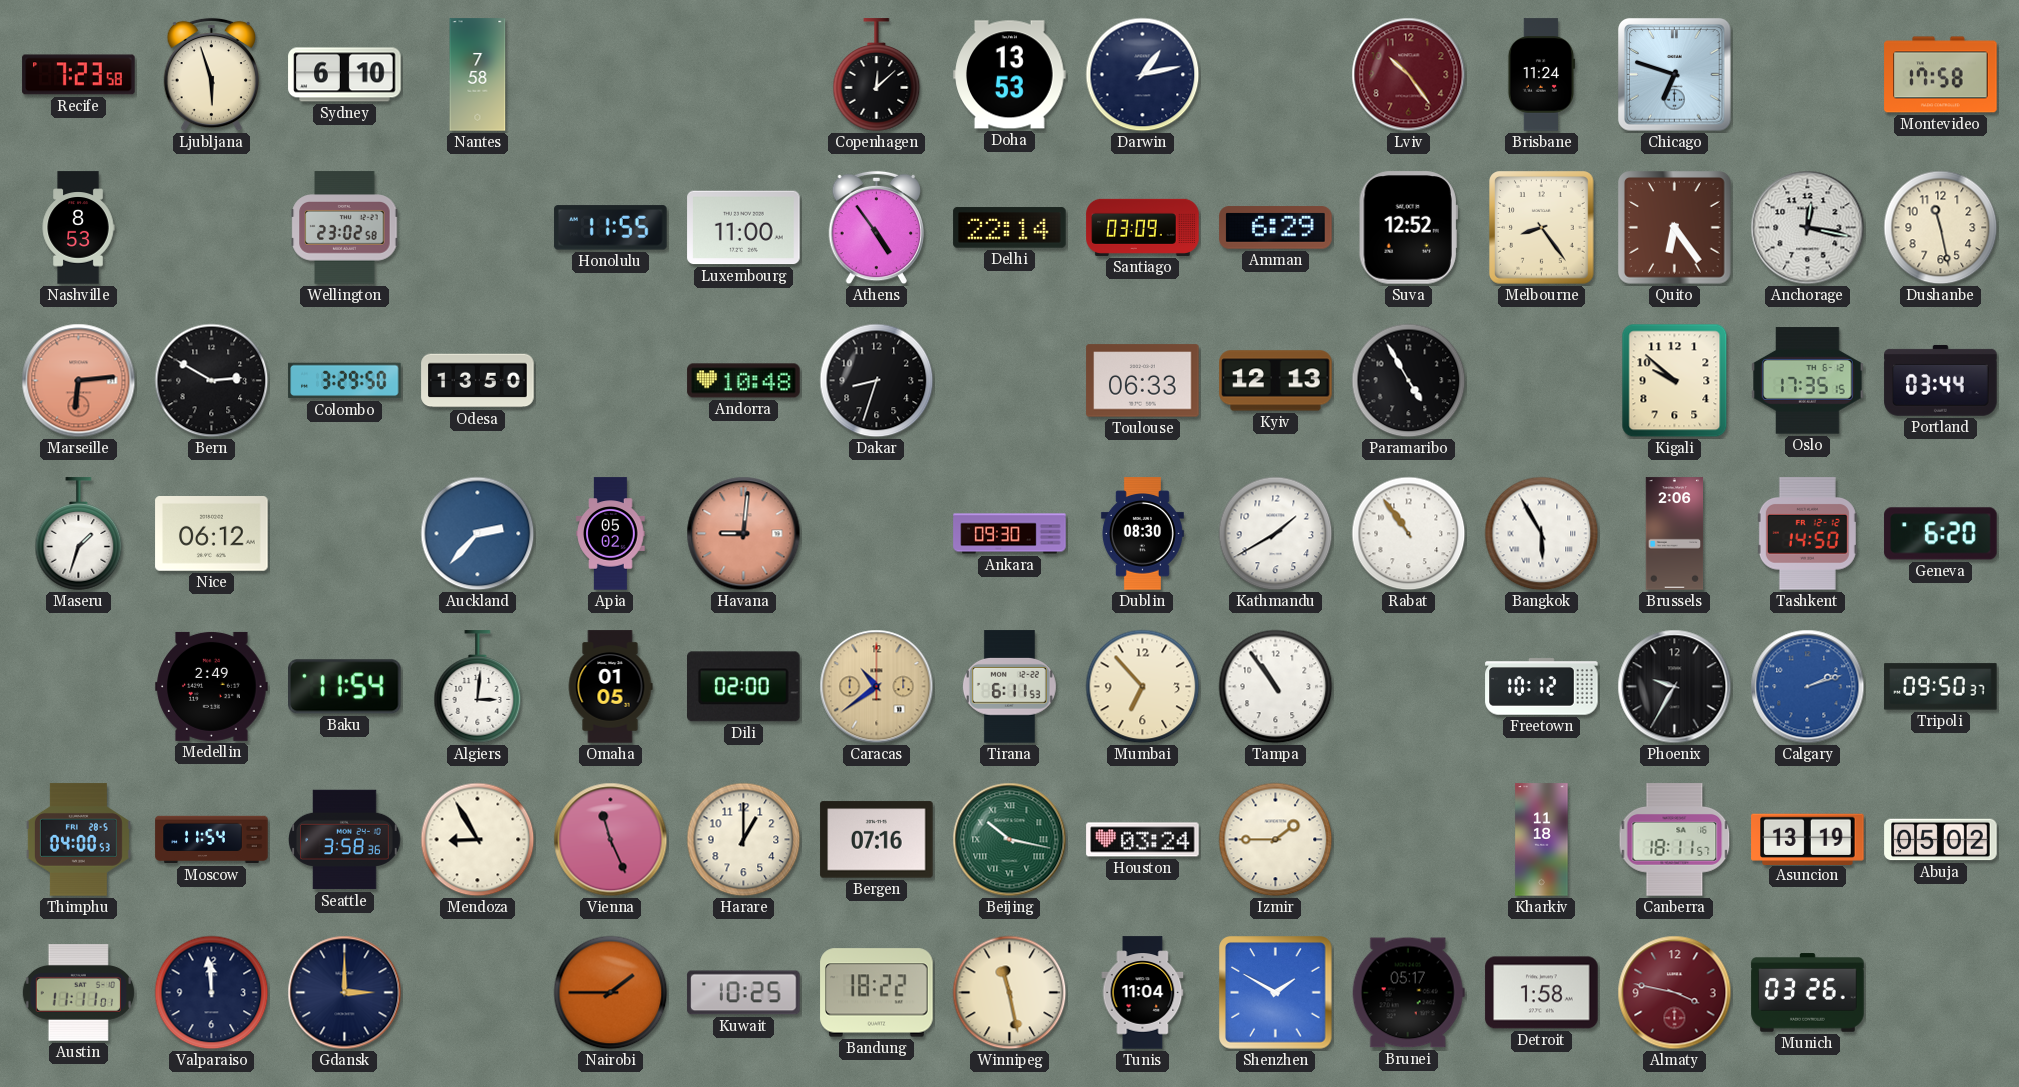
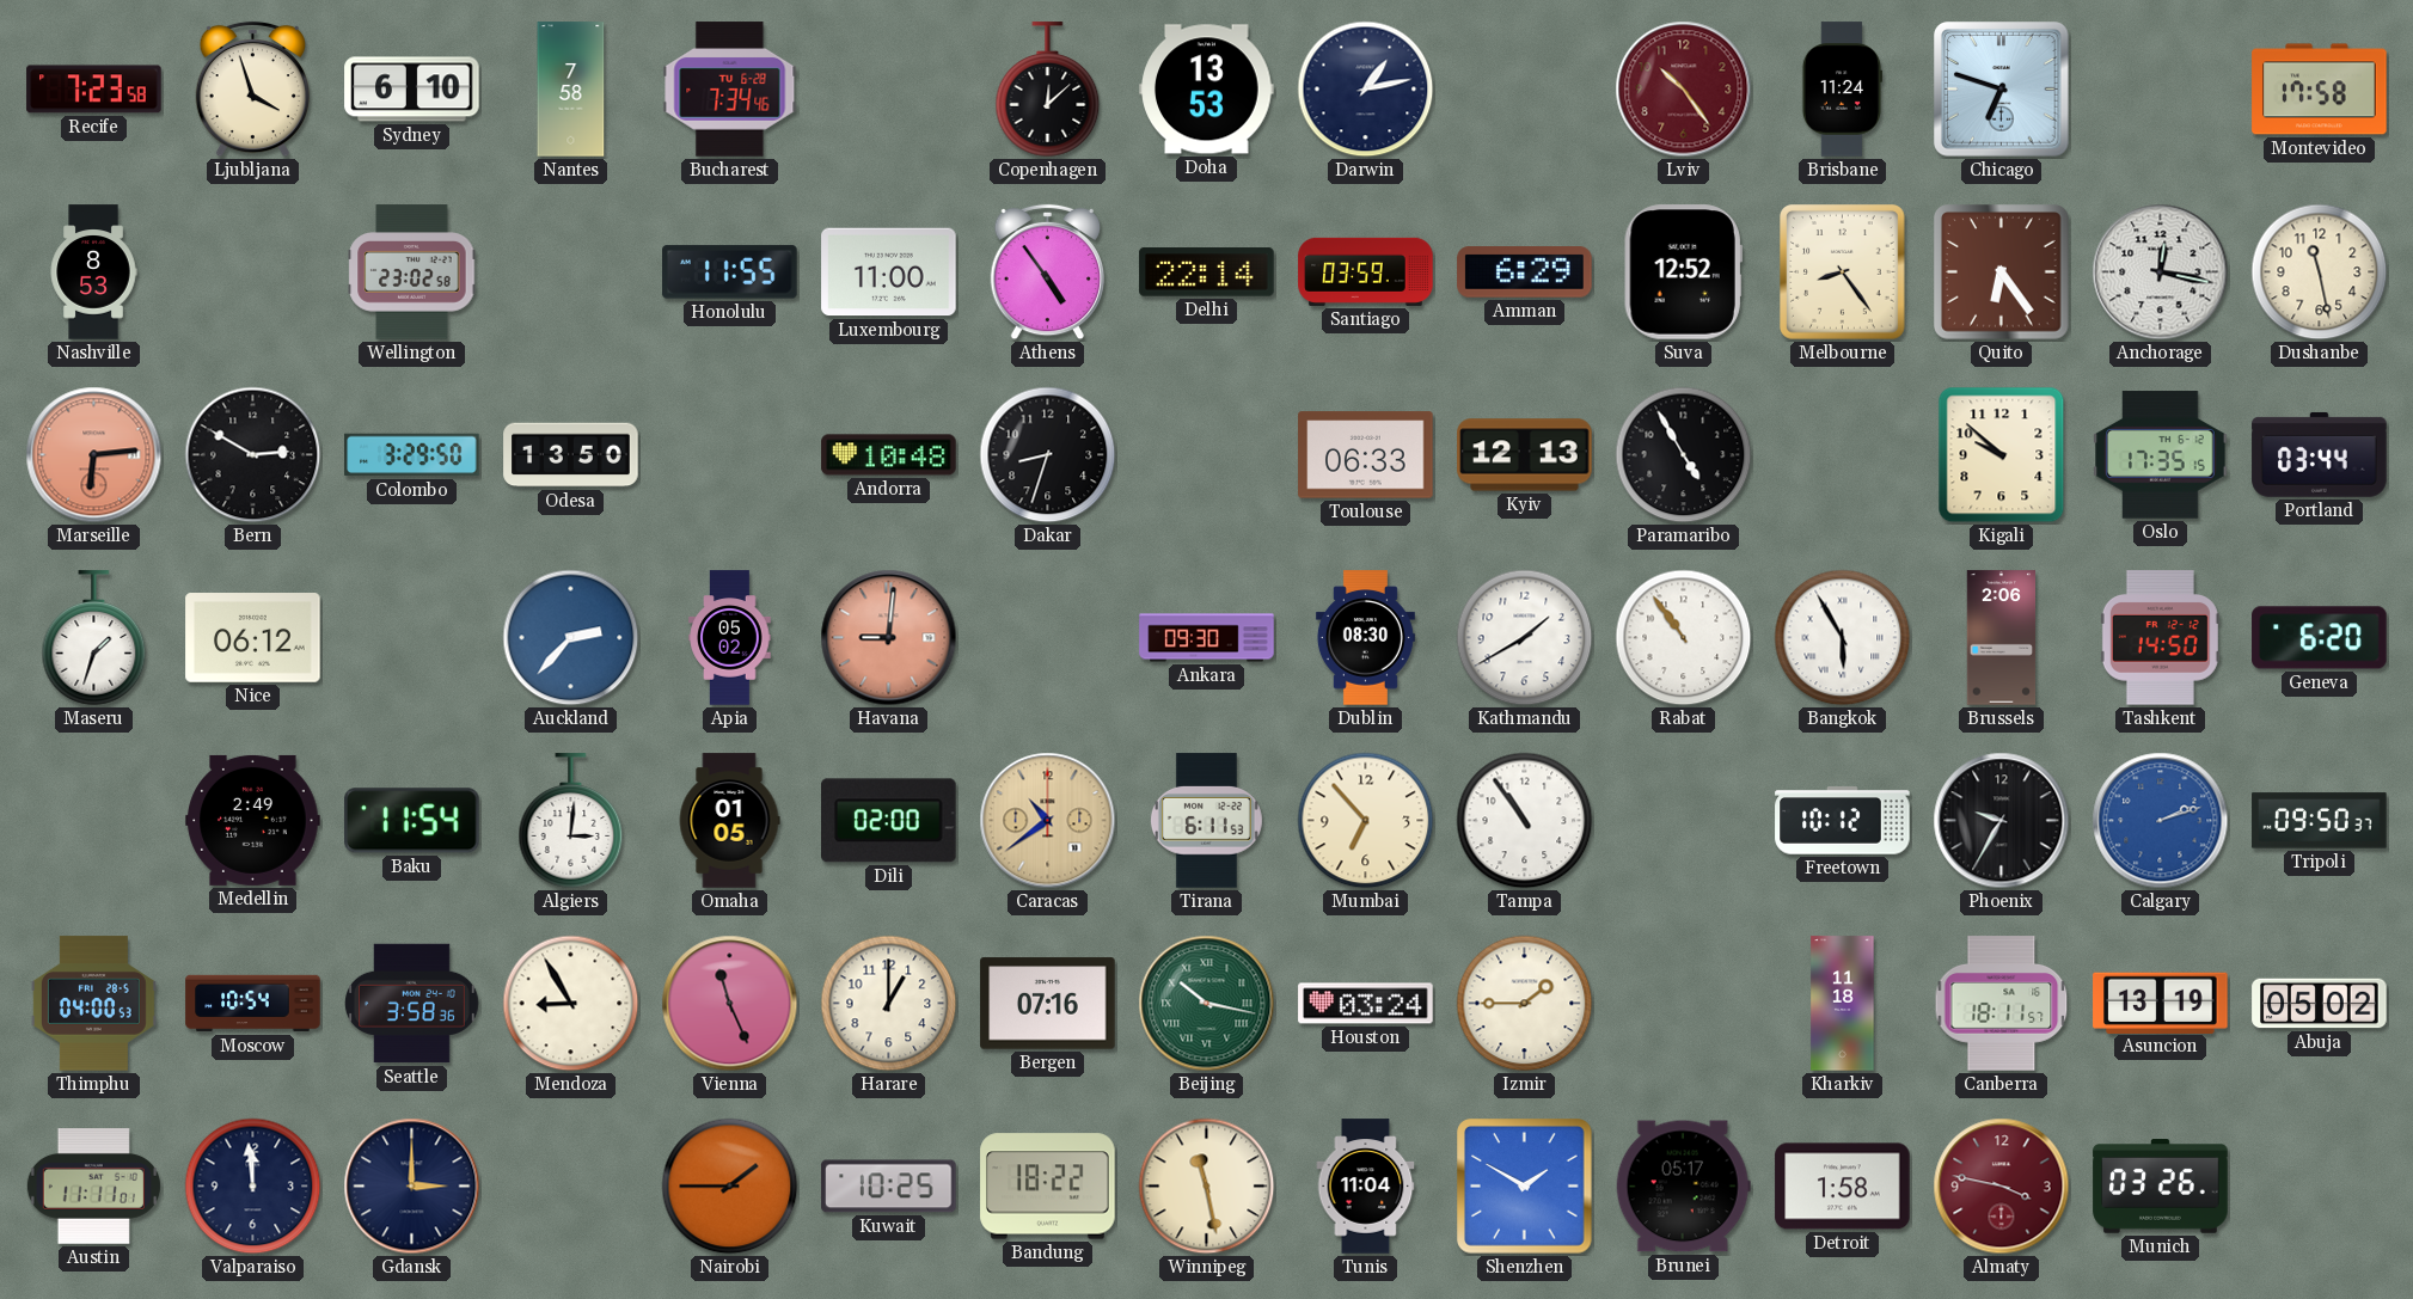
Ljubljana: 5:57 -> 3:57
Bucharest: none -> 7:34
Santiago: 03:09 -> 03:59
Moscow: 11:54 -> 10:54
